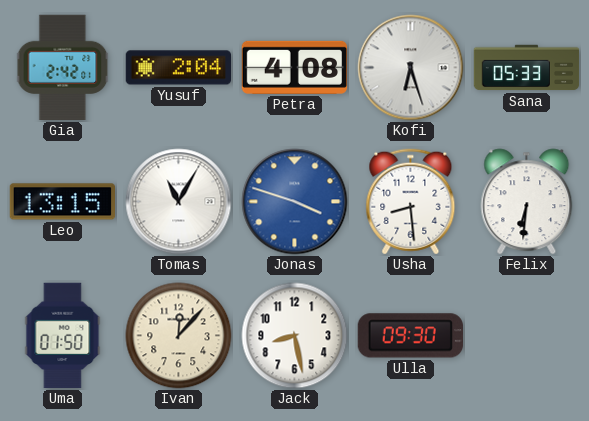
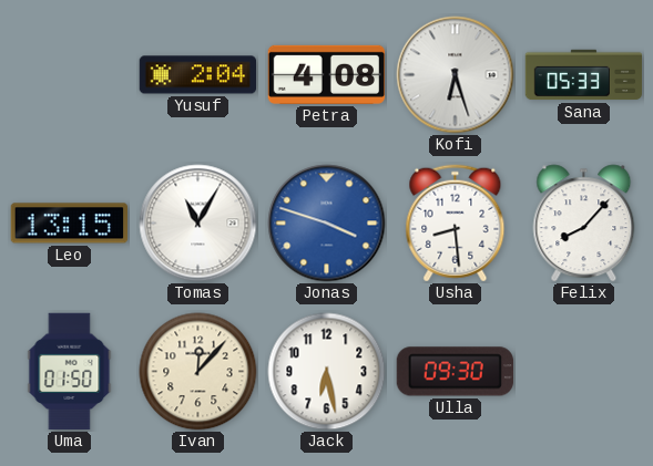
Gia: 2:42 -> none
Felix: 6:31 -> 8:07
Jack: 8:28 -> 6:28
